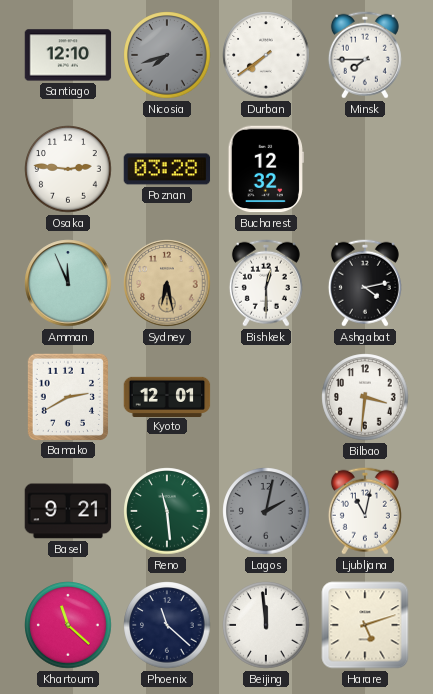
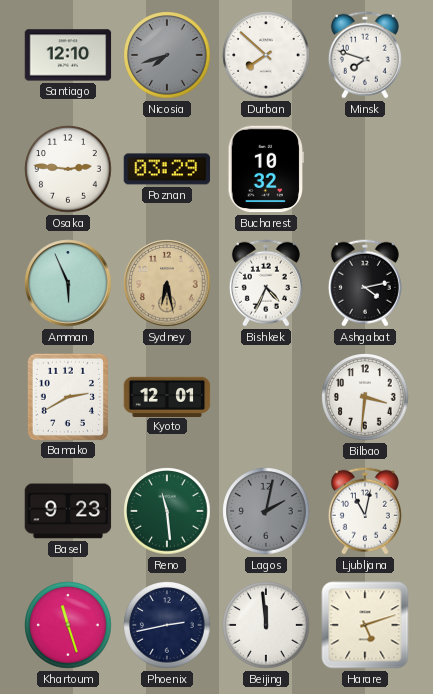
Durban: 7:39 -> 7:52
Minsk: 7:45 -> 7:48
Poznan: 03:28 -> 03:29
Bucharest: 12:32 -> 10:32
Amman: 11:56 -> 5:56
Bishkek: 12:30 -> 4:34
Basel: 9:21 -> 9:23
Khartoum: 11:22 -> 11:27
Phoenix: 11:22 -> 2:43
